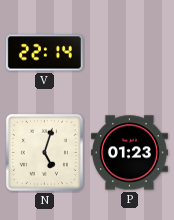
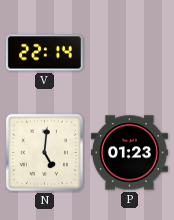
N: 5:03 -> 5:01
